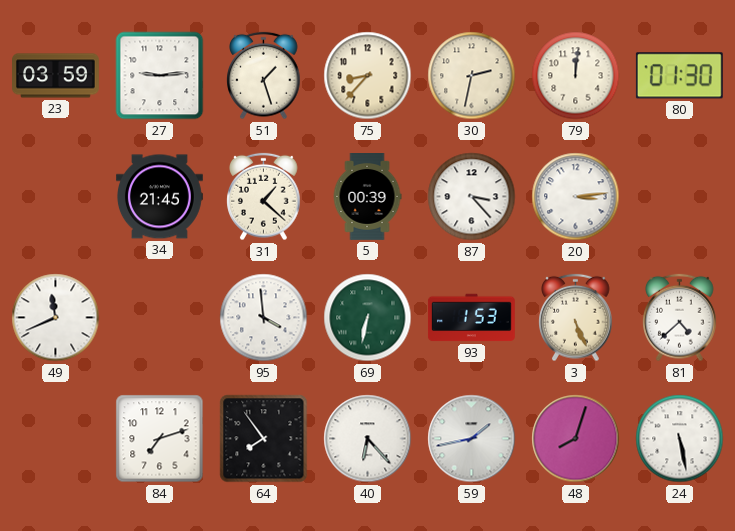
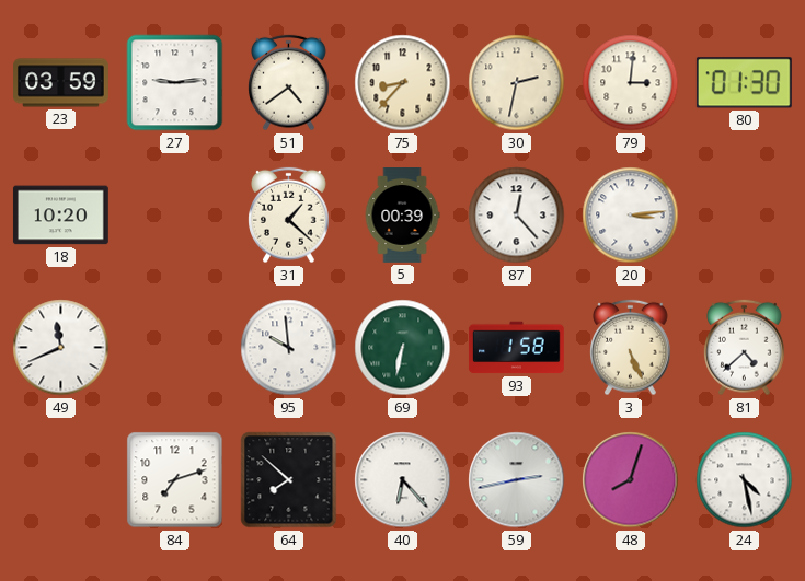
51: 1:27 -> 4:39
79: 12:01 -> 3:01
18: none -> 10:20
34: 21:45 -> none
87: 3:23 -> 12:23
95: 3:59 -> 9:59
93: 1:53 -> 1:58
64: 7:54 -> 7:52
59: 1:43 -> 2:43
24: 5:28 -> 4:28
